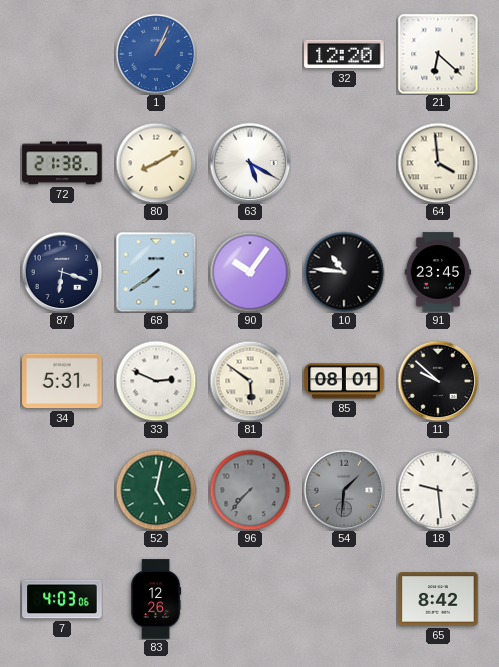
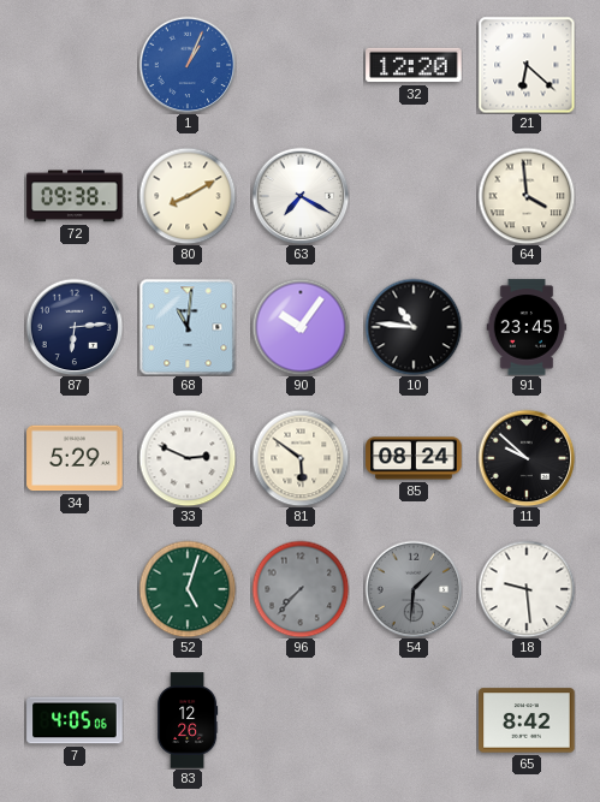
72: 21:38 -> 09:38
63: 5:20 -> 7:20
87: 6:18 -> 6:14
68: 7:39 -> 11:01
34: 5:31 -> 5:29
85: 08:01 -> 08:24
52: 5:02 -> 5:03
7: 4:03 -> 4:05
